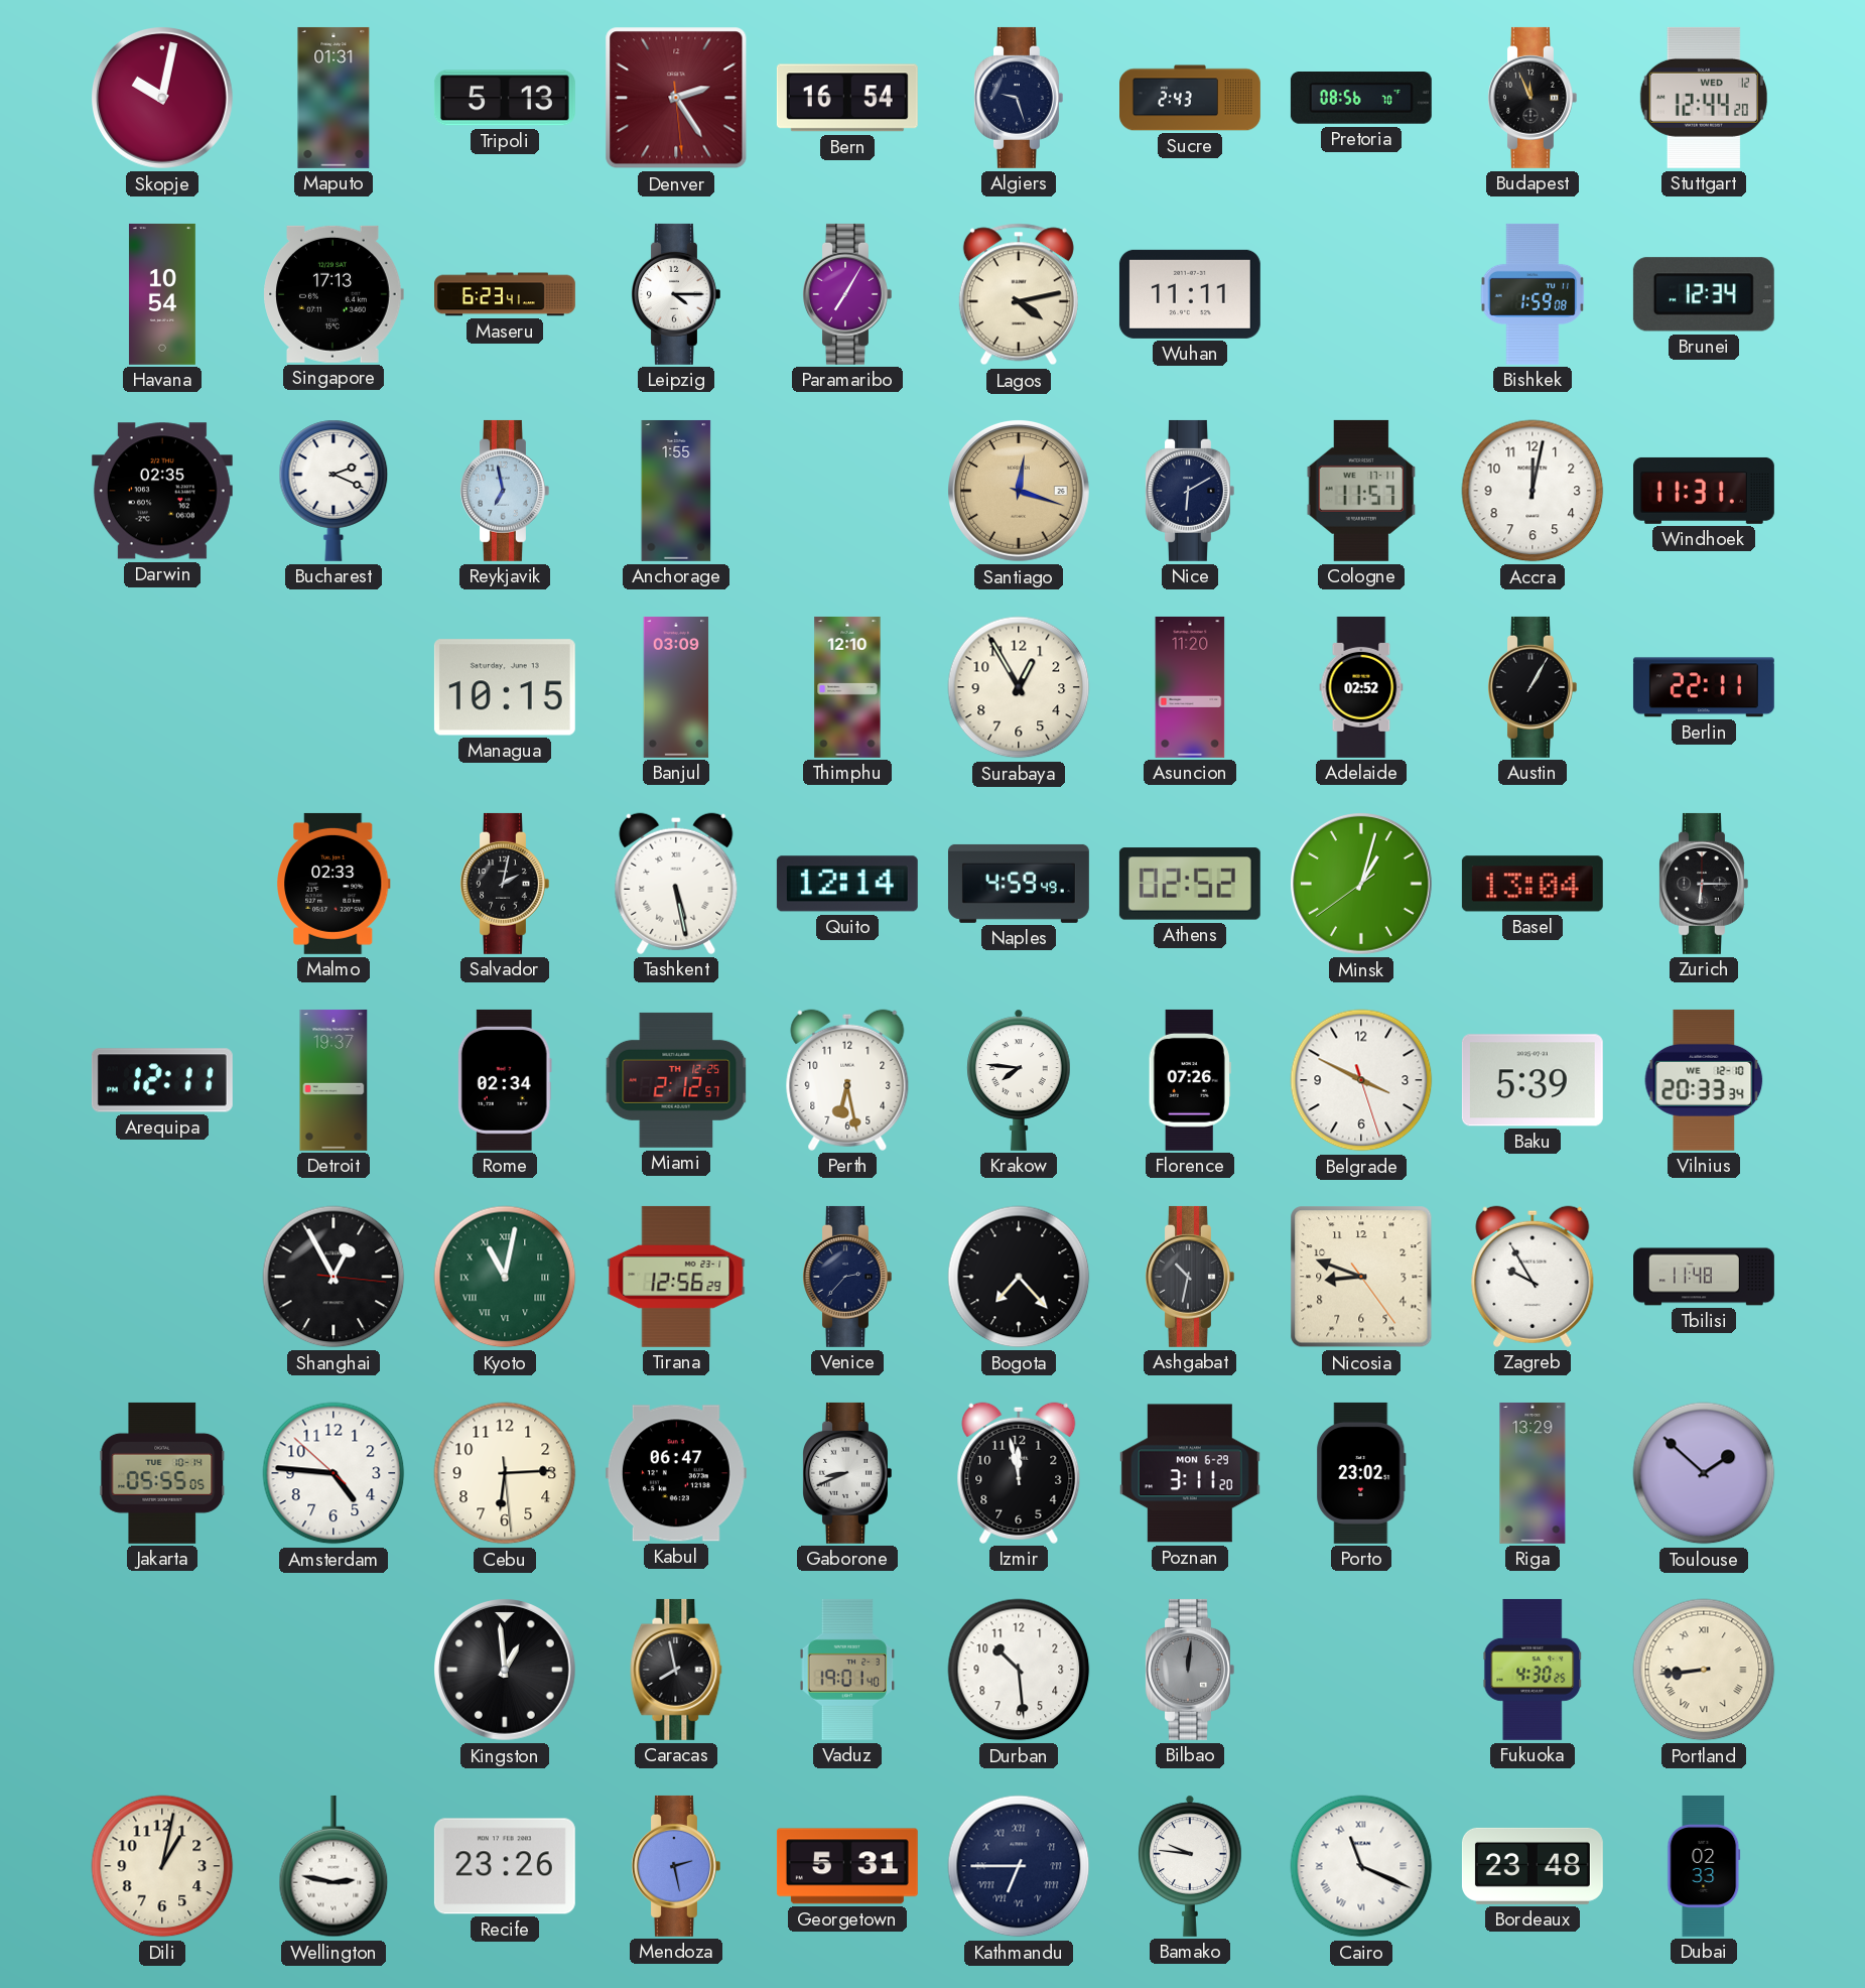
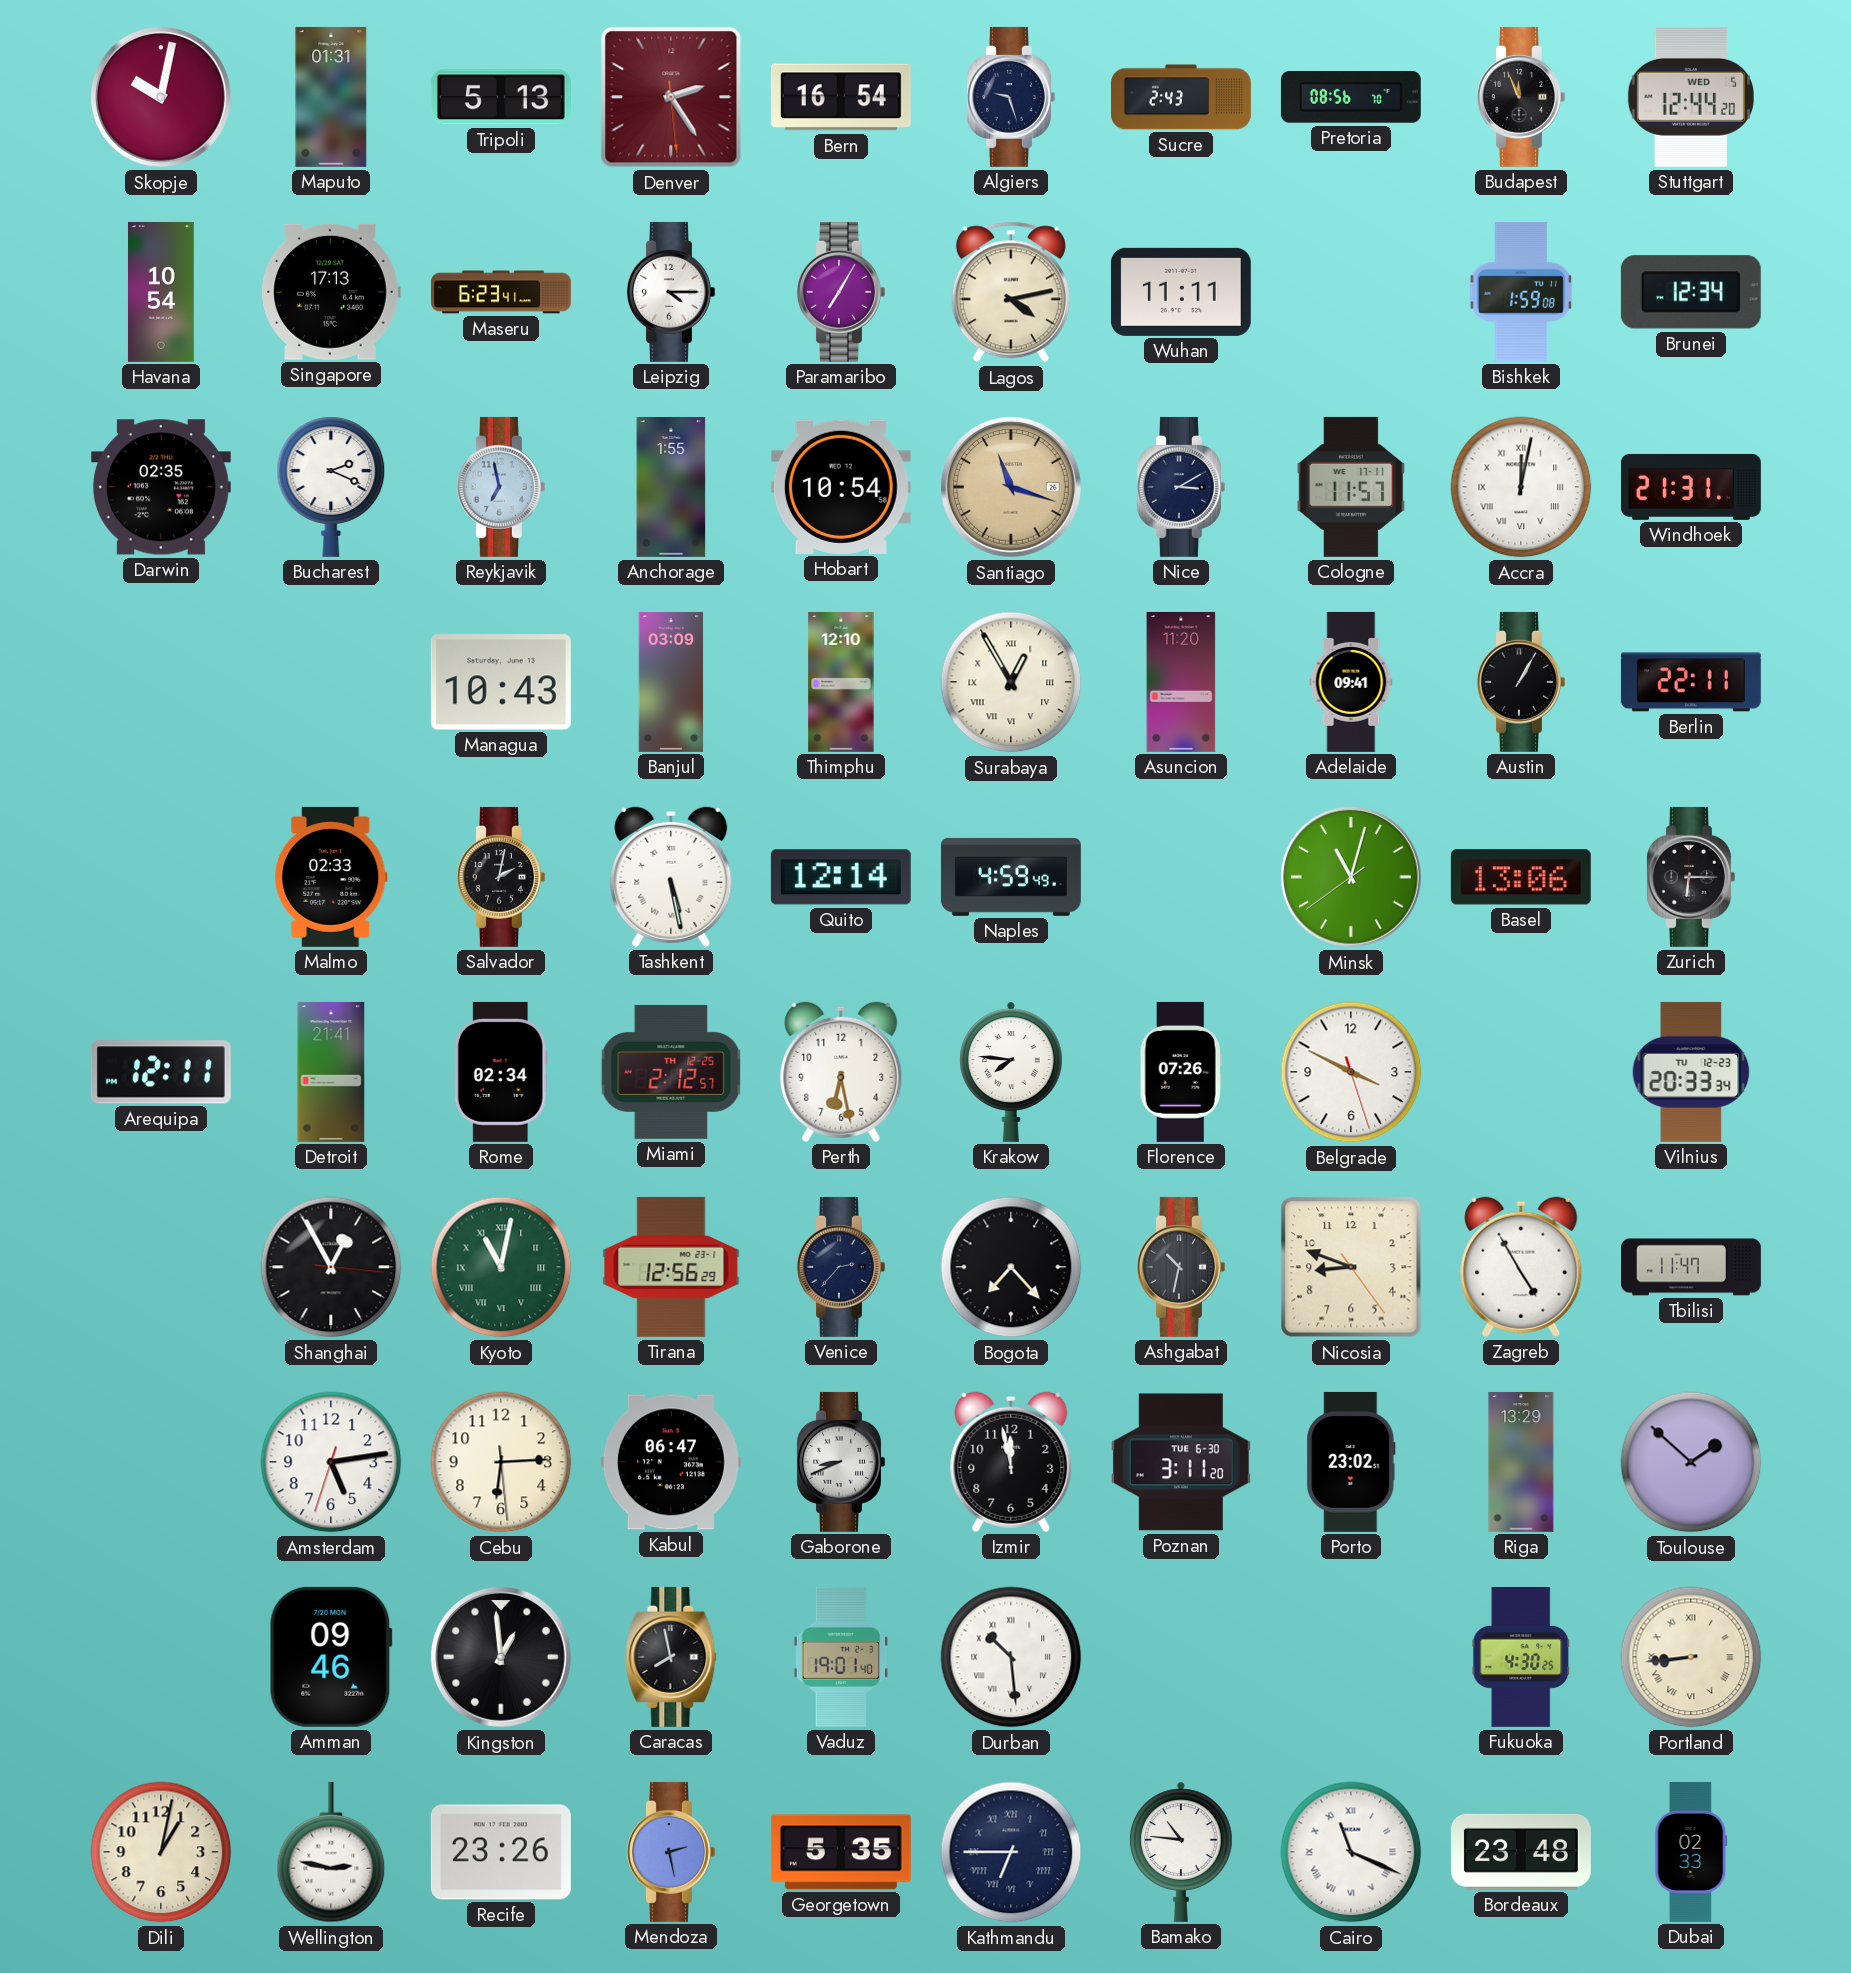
Stuttgart date: WED 12 -> WED 5
Hobart: none -> 10:54
Santiago: 12:18 -> 11:18
Nice: 6:10 -> 3:10
Accra numerals: Arabic -> Roman
Windhoek: 11:31 -> 21:31
Managua: 10:15 -> 10:43
Surabaya numerals: Arabic -> Roman
Adelaide: 02:52 -> 09:41
Athens: 02:52 -> none
Minsk: 1:02 -> 11:02
Basel: 13:04 -> 13:06
Detroit: 19:37 -> 21:41
Baku: 5:39 -> none
Vilnius date: WE 12-10 -> TU 12-23
Zagreb: 9:55 -> 4:55
Tbilisi: 11:48 -> 11:47
Jakarta: 05:55 -> none
Amsterdam: 4:45 -> 5:13
Poznan date: MON 6-29 -> TUE 6-30
Amman: none -> 09:46
Durban numerals: Arabic -> Roman
Bilbao: 12:01 -> none
Georgetown: 5:31 -> 5:35
Bamako: 9:46 -> 10:46
